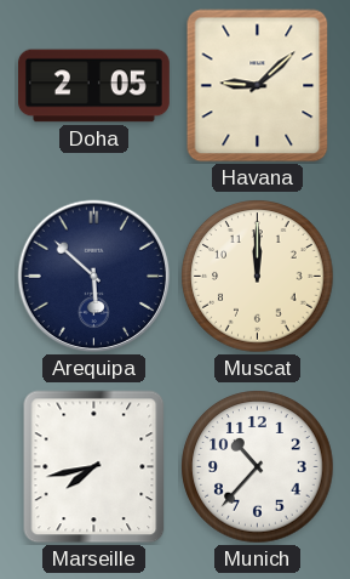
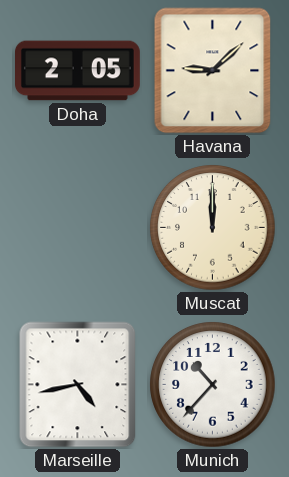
Arequipa: 5:52 -> none
Marseille: 7:43 -> 4:43
